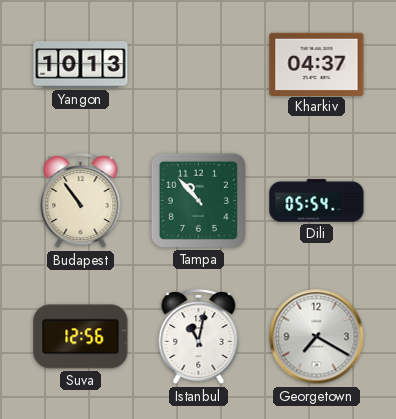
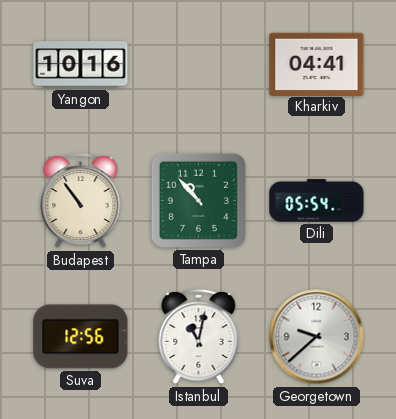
Yangon: 10:13 -> 10:16
Kharkiv: 04:37 -> 04:41
Georgetown: 7:20 -> 9:38
